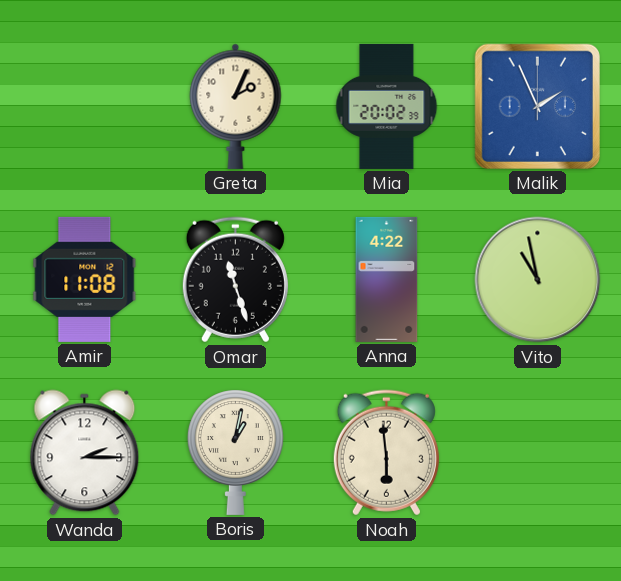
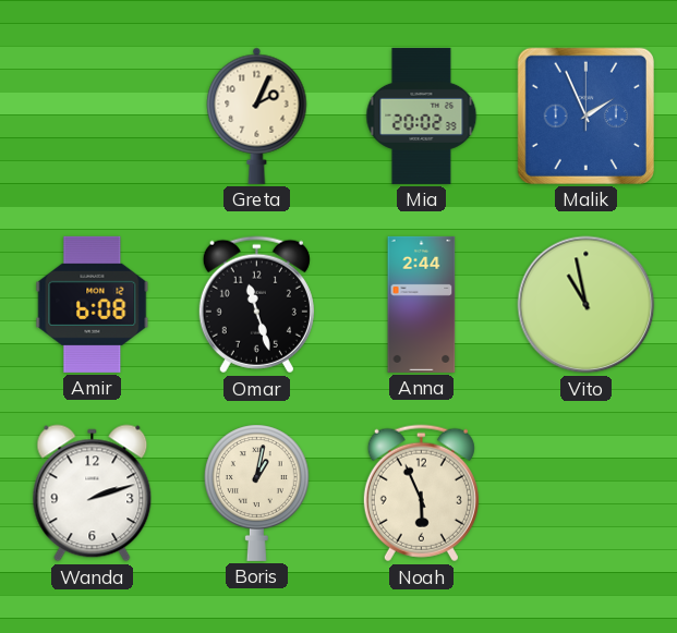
Amir: 11:08 -> 6:08
Anna: 4:22 -> 2:44
Wanda: 2:15 -> 2:12
Noah: 5:59 -> 5:56
